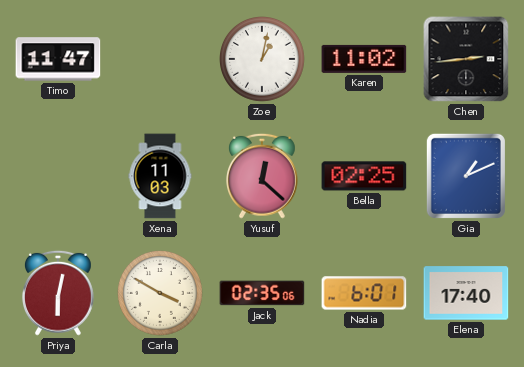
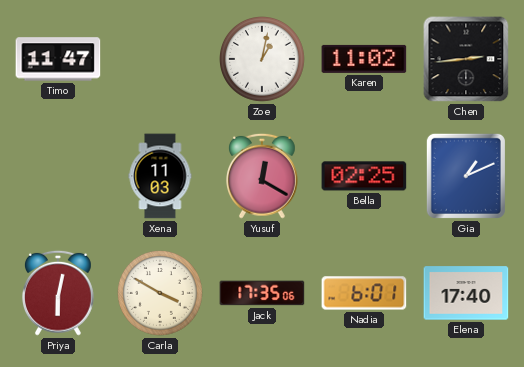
Yusuf: 12:22 -> 12:20
Jack: 02:35 -> 17:35
